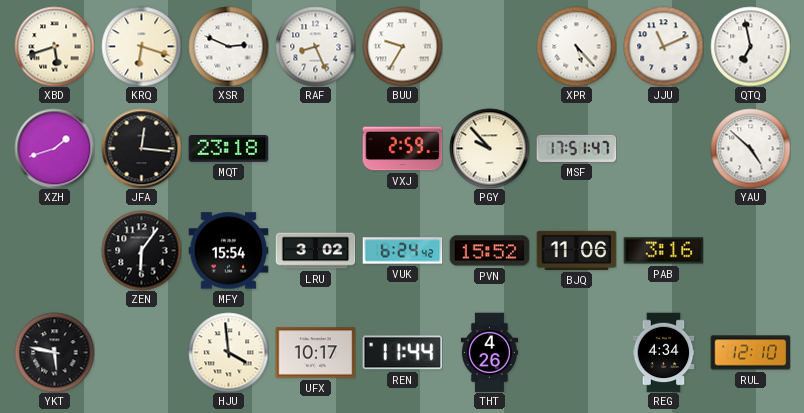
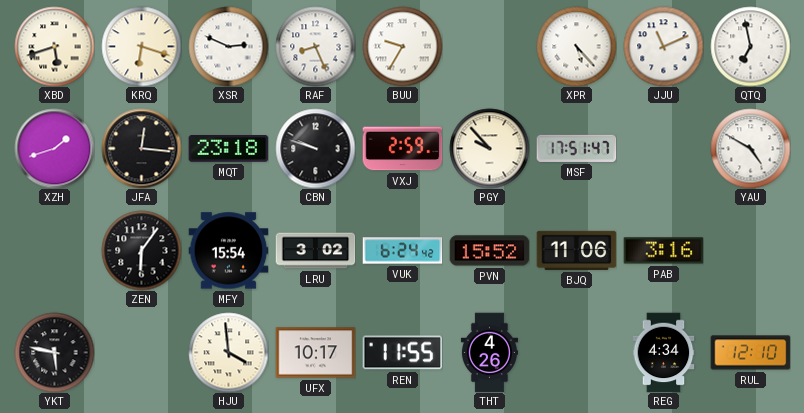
CBN: none -> 9:48
YAU: 4:52 -> 4:50
REN: 11:44 -> 11:55
